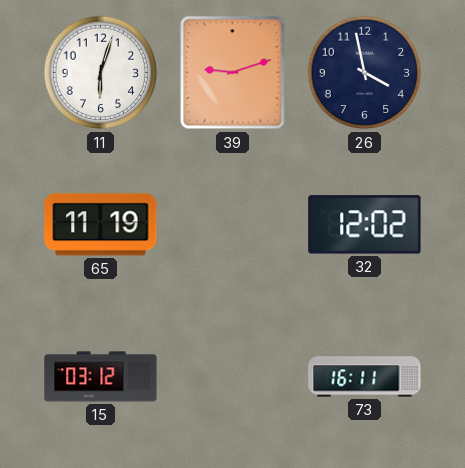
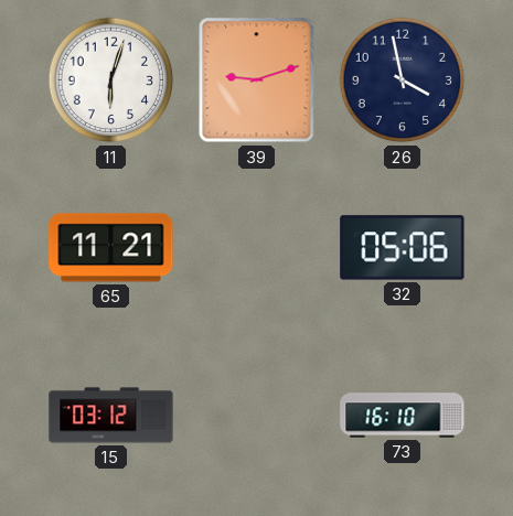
65: 11:19 -> 11:21
32: 12:02 -> 05:06
73: 16:11 -> 16:10
